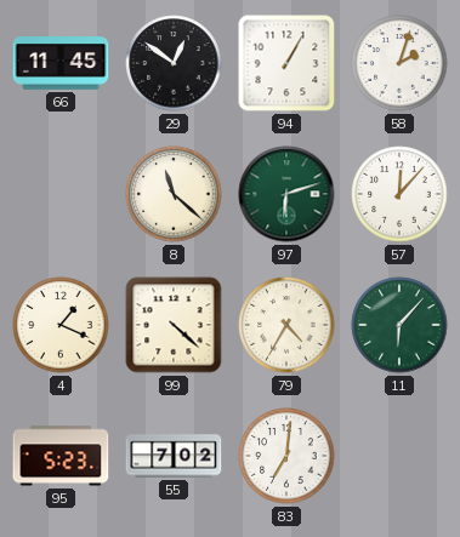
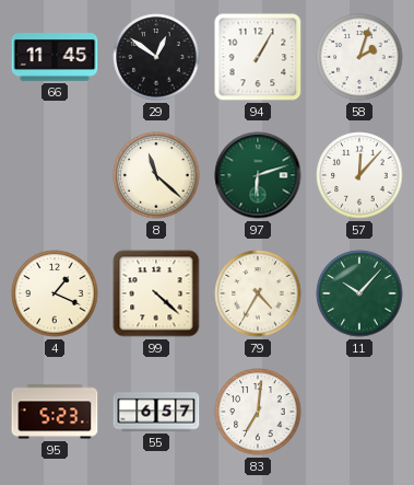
11: 6:07 -> 10:07
55: 7:02 -> 6:57
